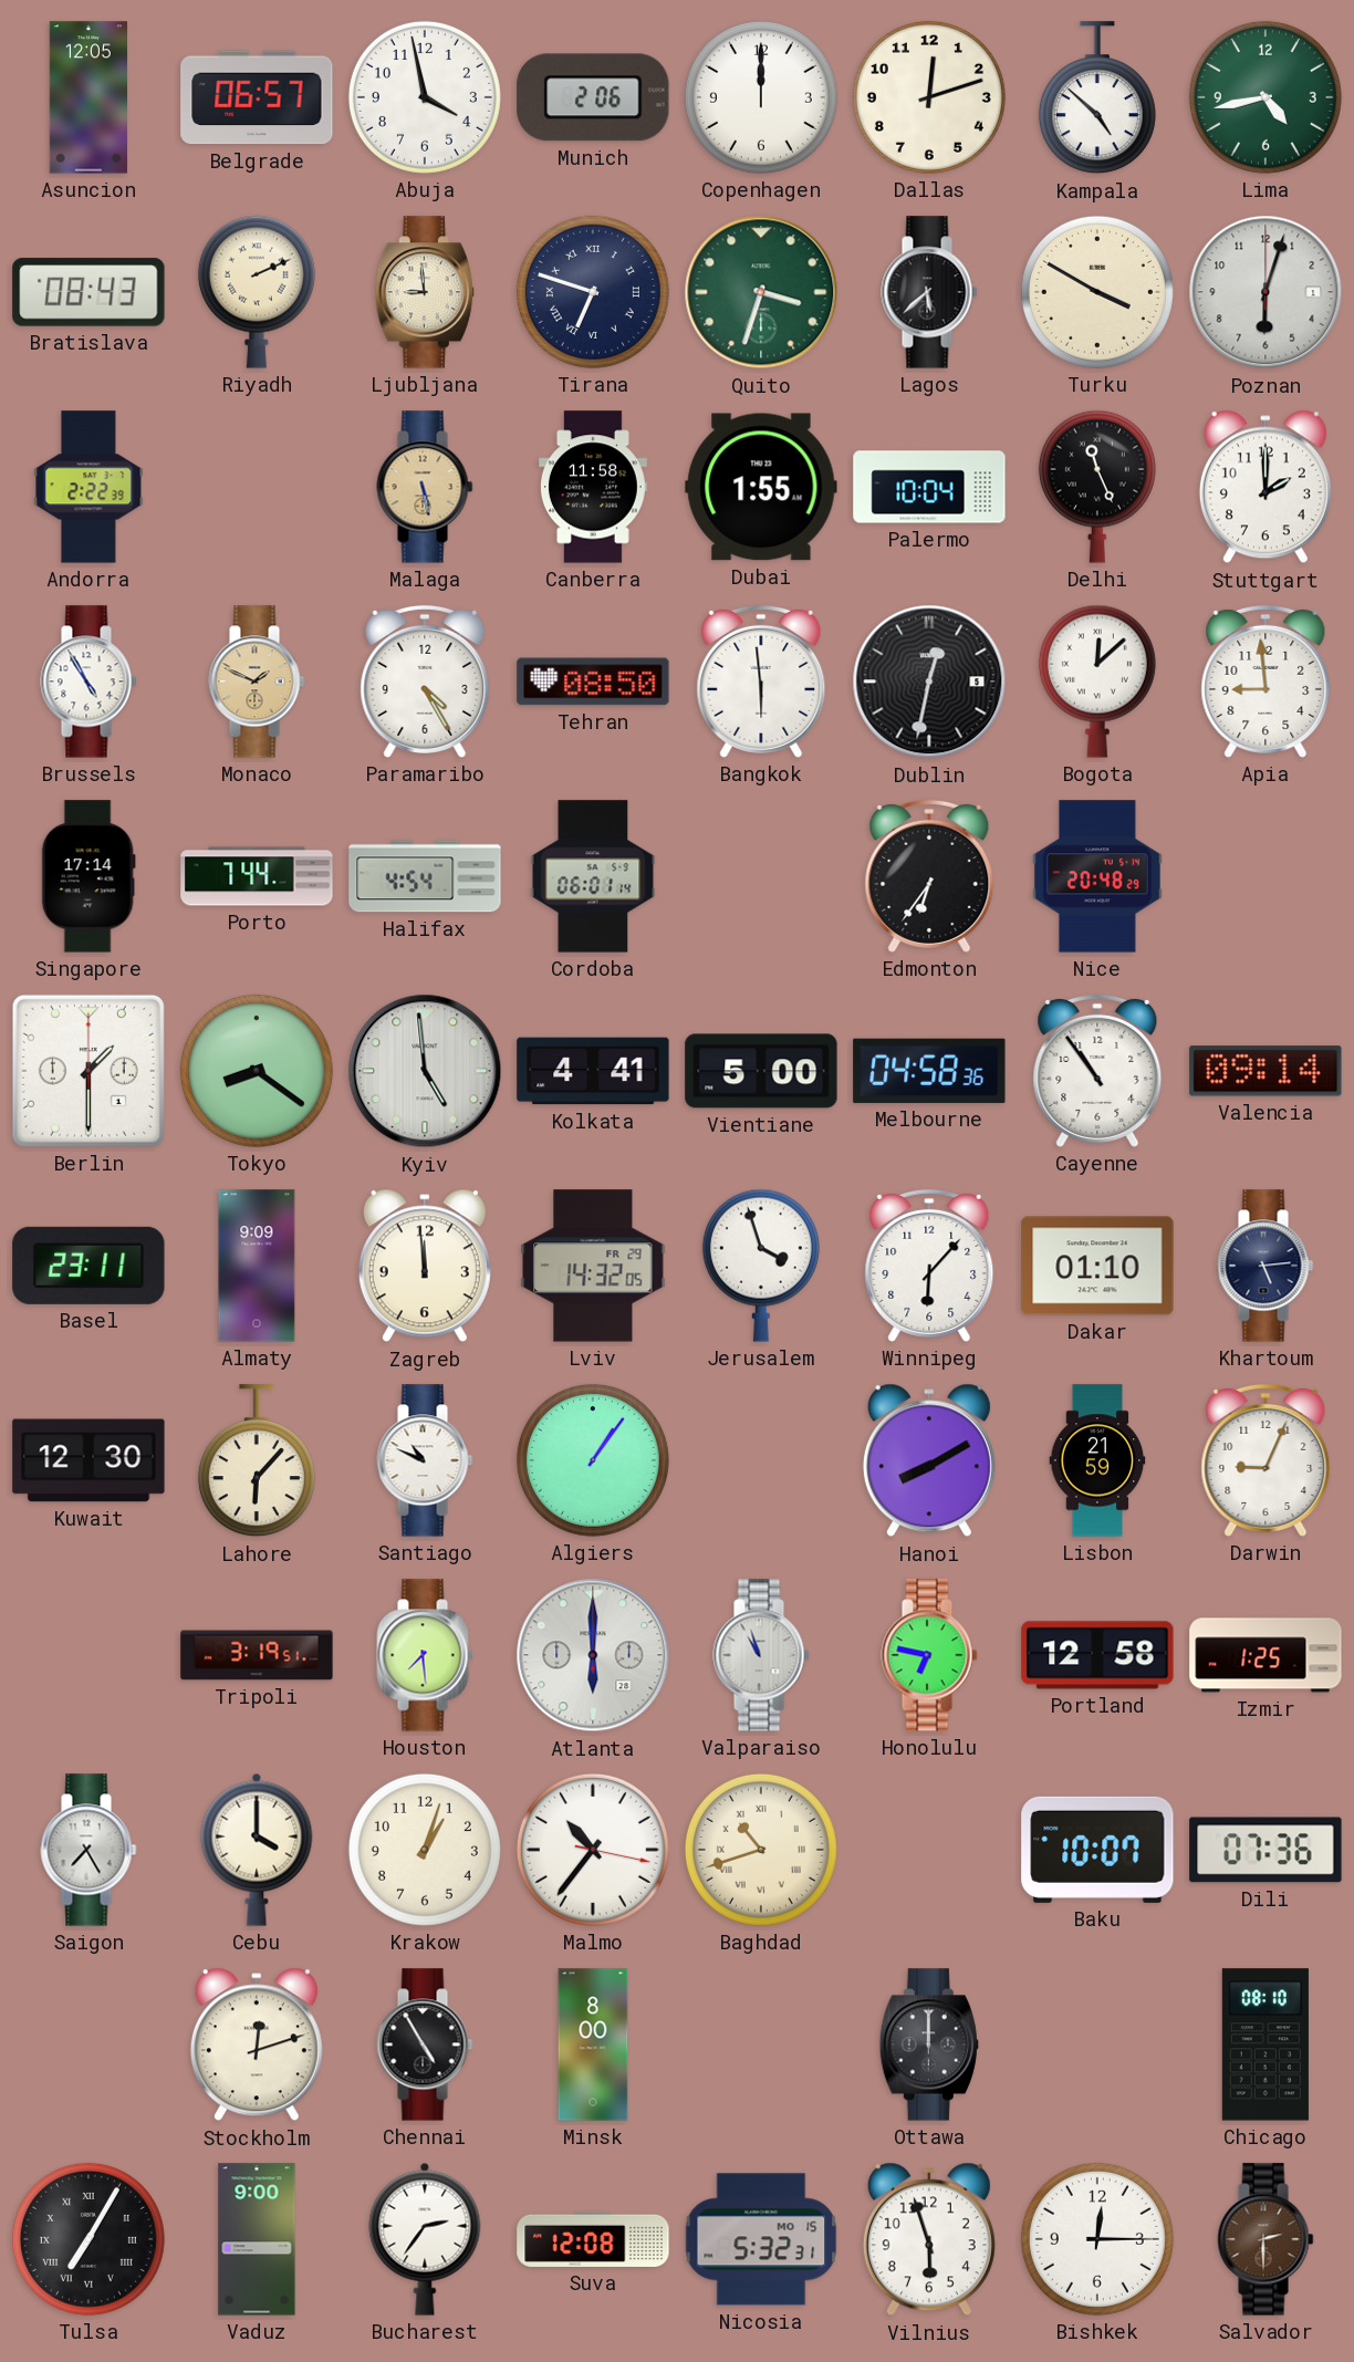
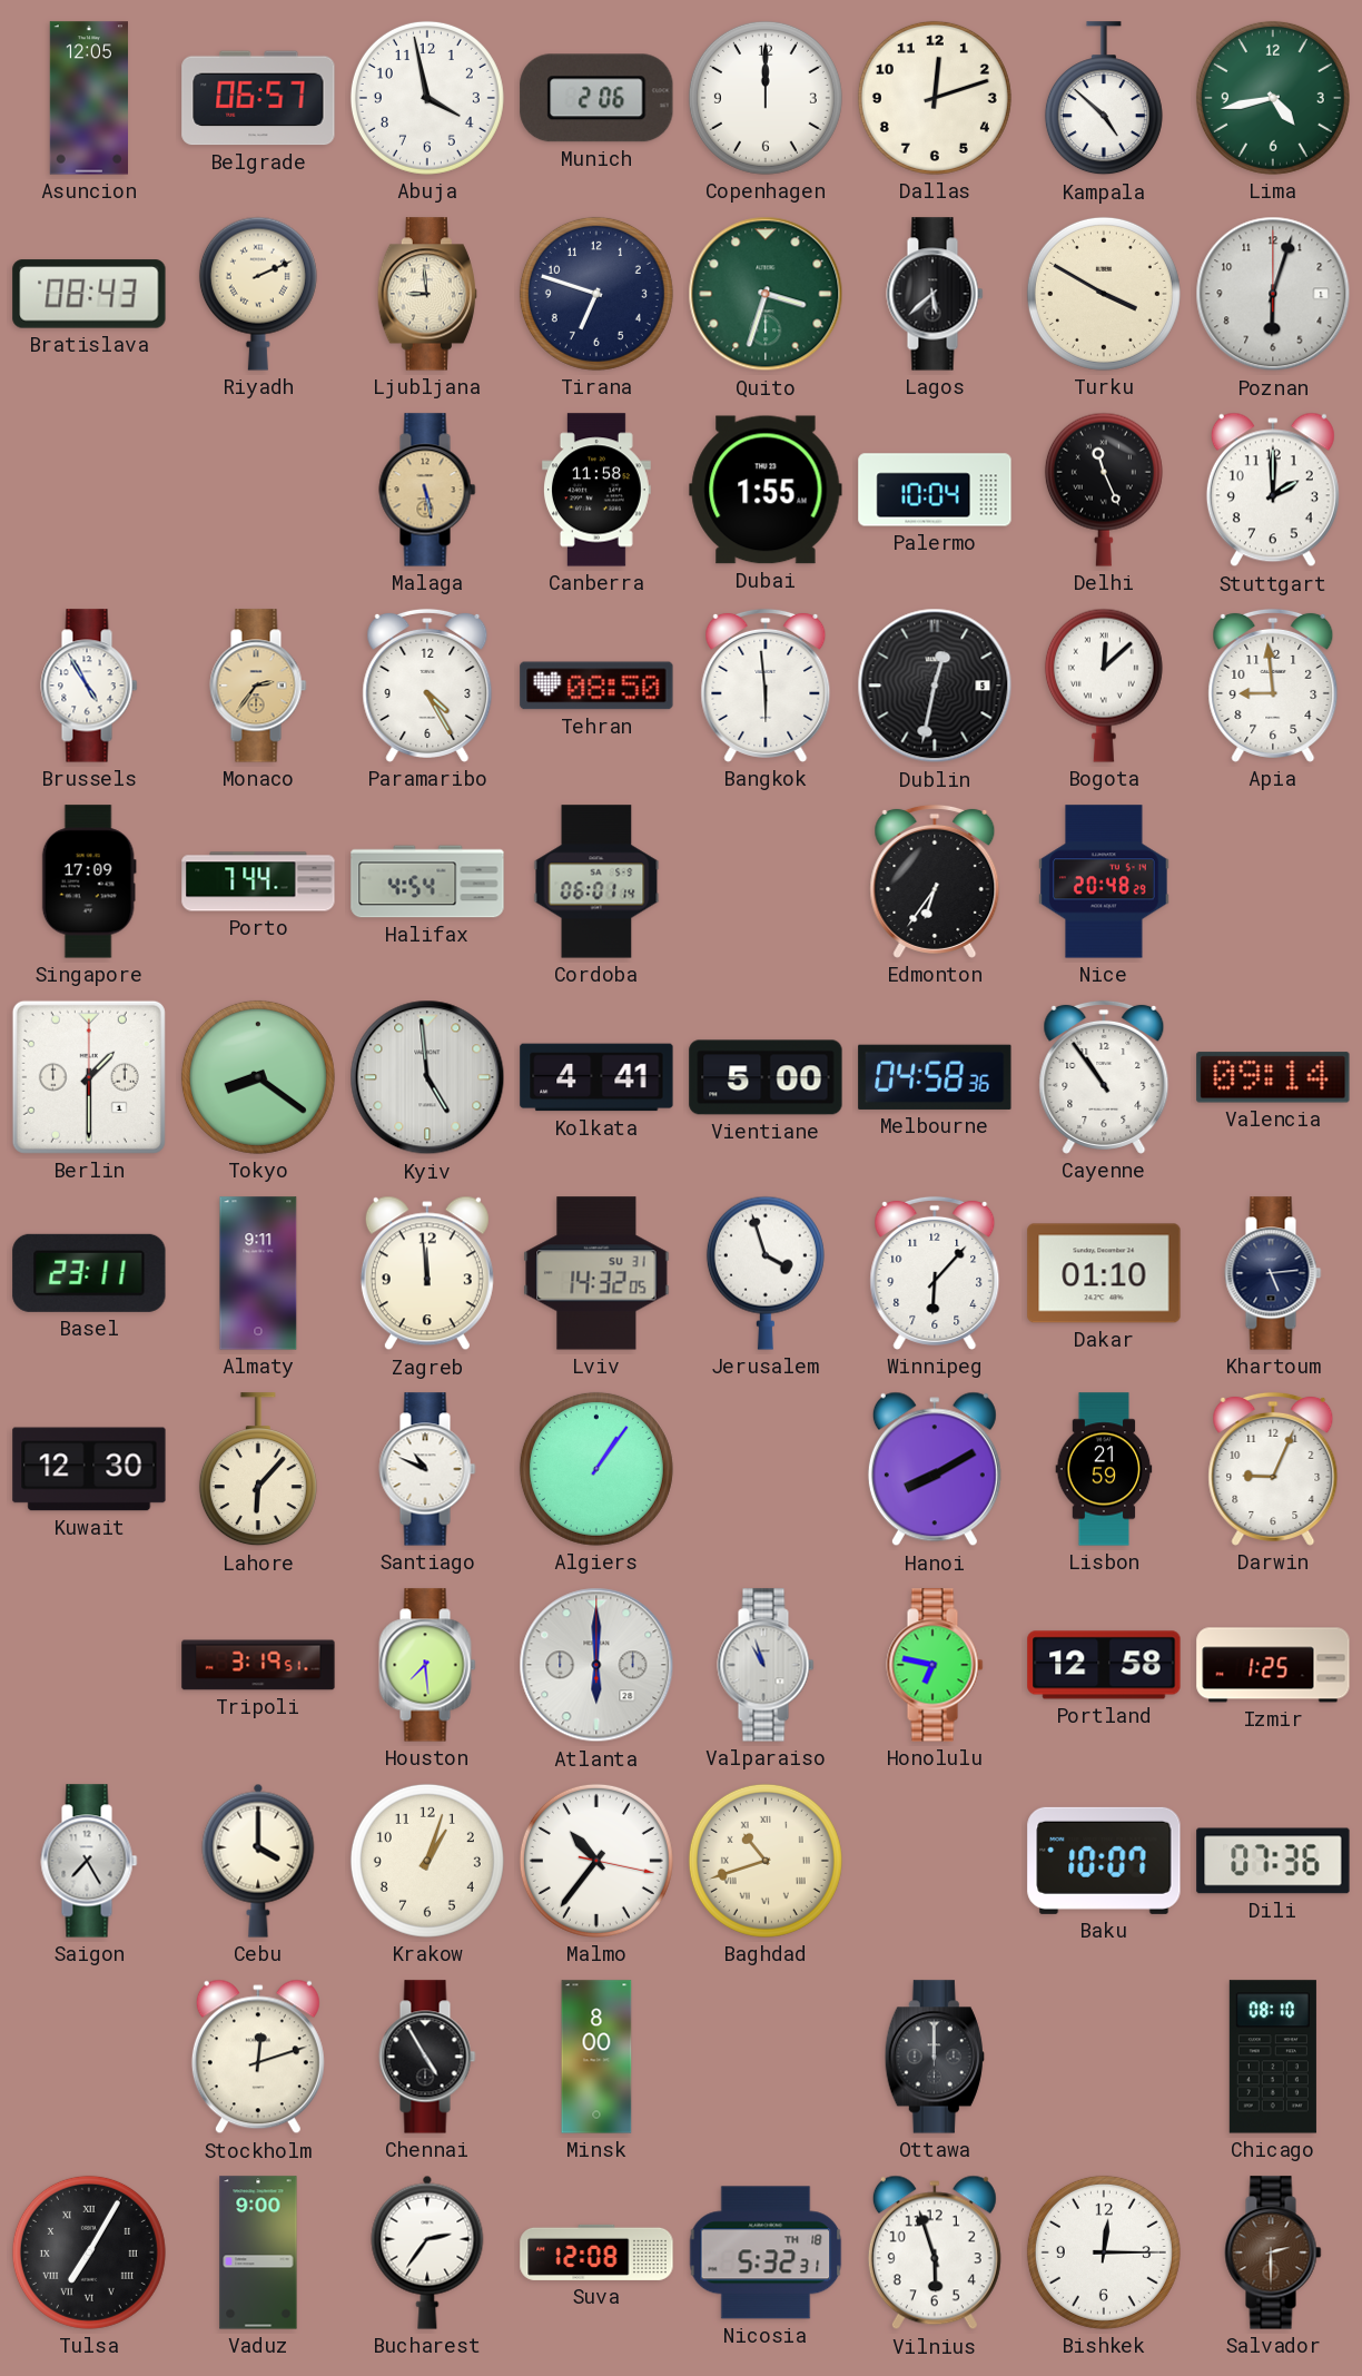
Tirana numerals: Roman -> Arabic
Andorra: 2:22 -> none
Monaco: 1:49 -> 2:36
Singapore: 17:14 -> 17:09
Almaty: 9:09 -> 9:11
Lviv date: FR 29 -> SU 31
Nicosia date: MO 15 -> TH 18
